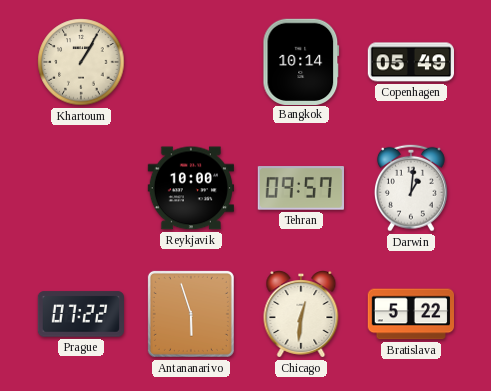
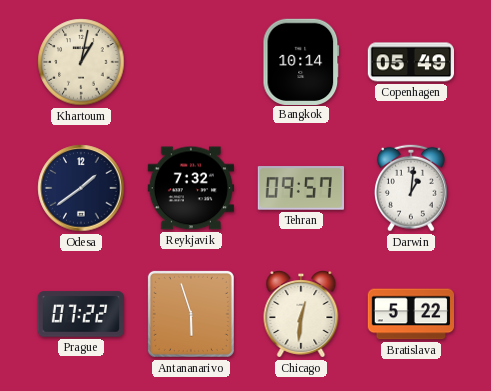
Khartoum: 1:05 -> 1:02
Odesa: none -> 1:39
Reykjavik: 10:00 -> 7:32
